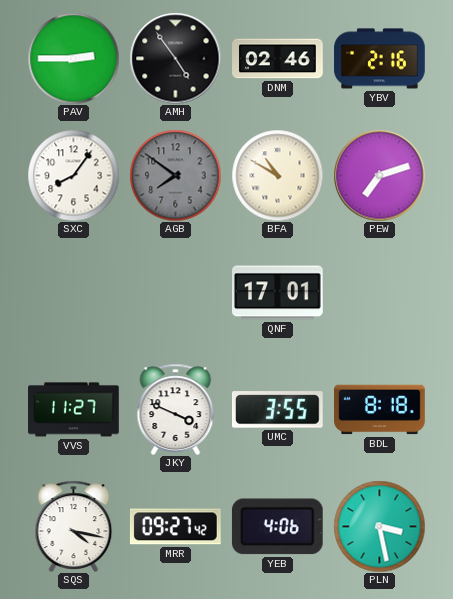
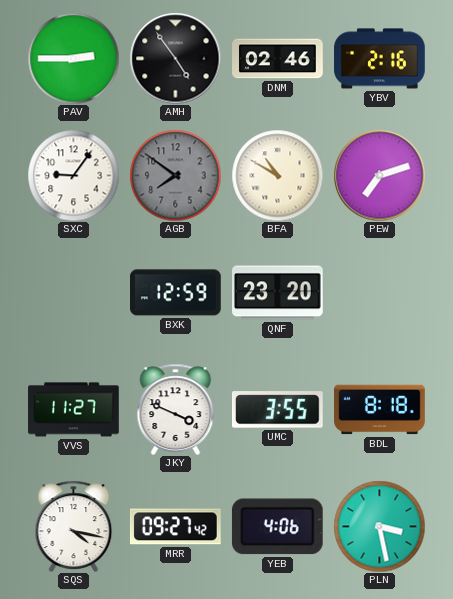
SXC: 8:06 -> 9:06
BXK: none -> 12:59
QNF: 17:01 -> 23:20
